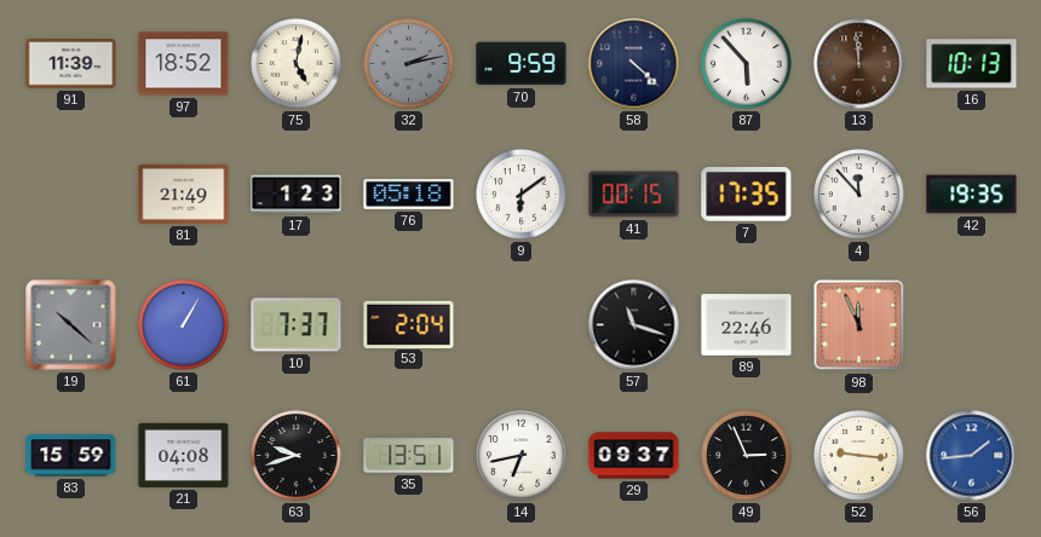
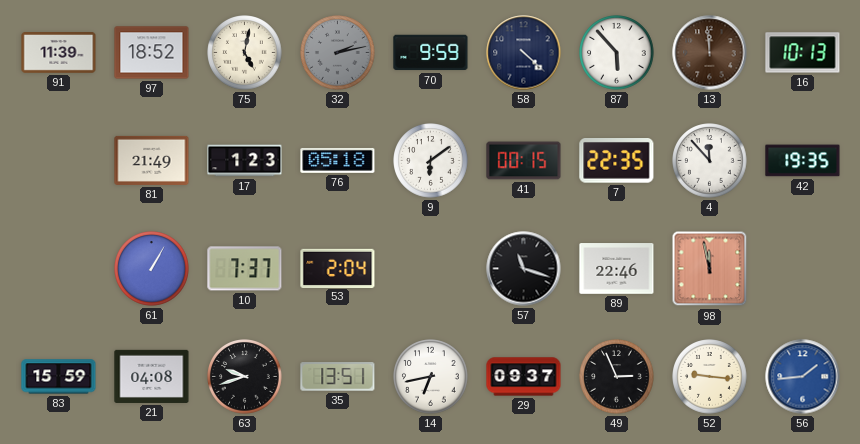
7: 17:35 -> 22:35
19: 10:22 -> none
98: 11:56 -> 11:58
